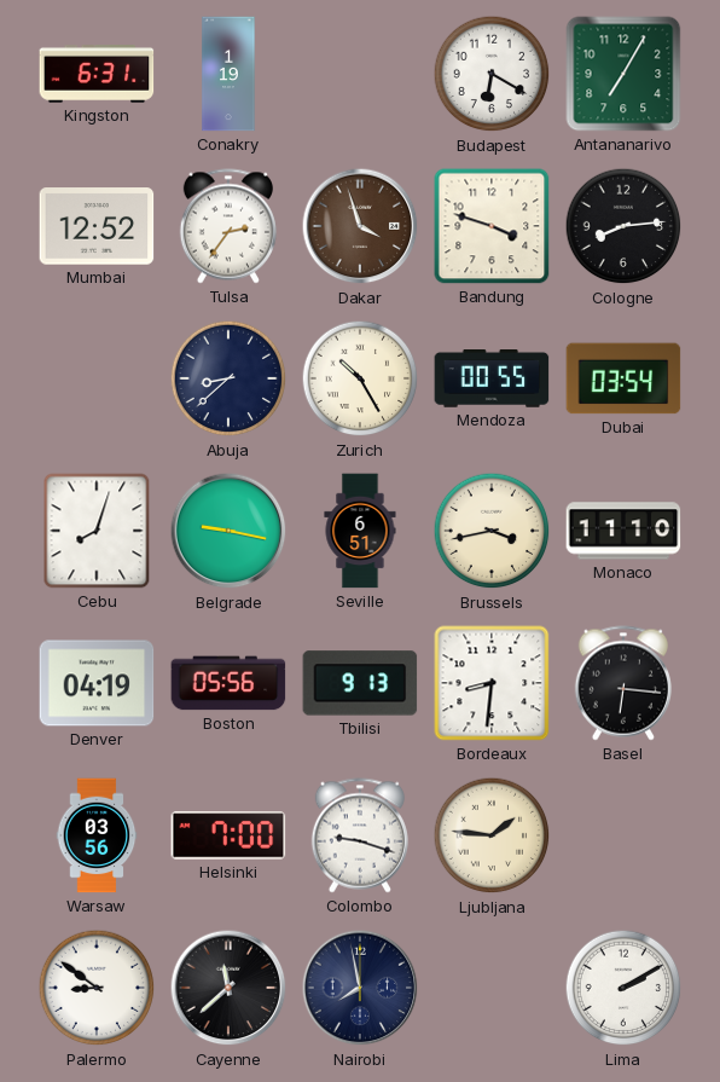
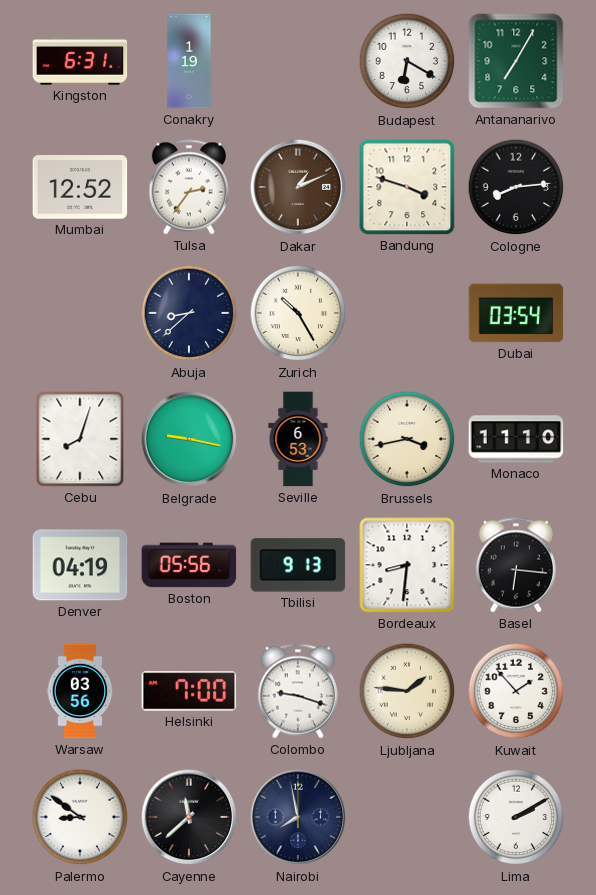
Dakar: 3:57 -> 1:11
Mendoza: 00:55 -> none
Seville: 6:51 -> 6:53
Kuwait: none -> 1:53
